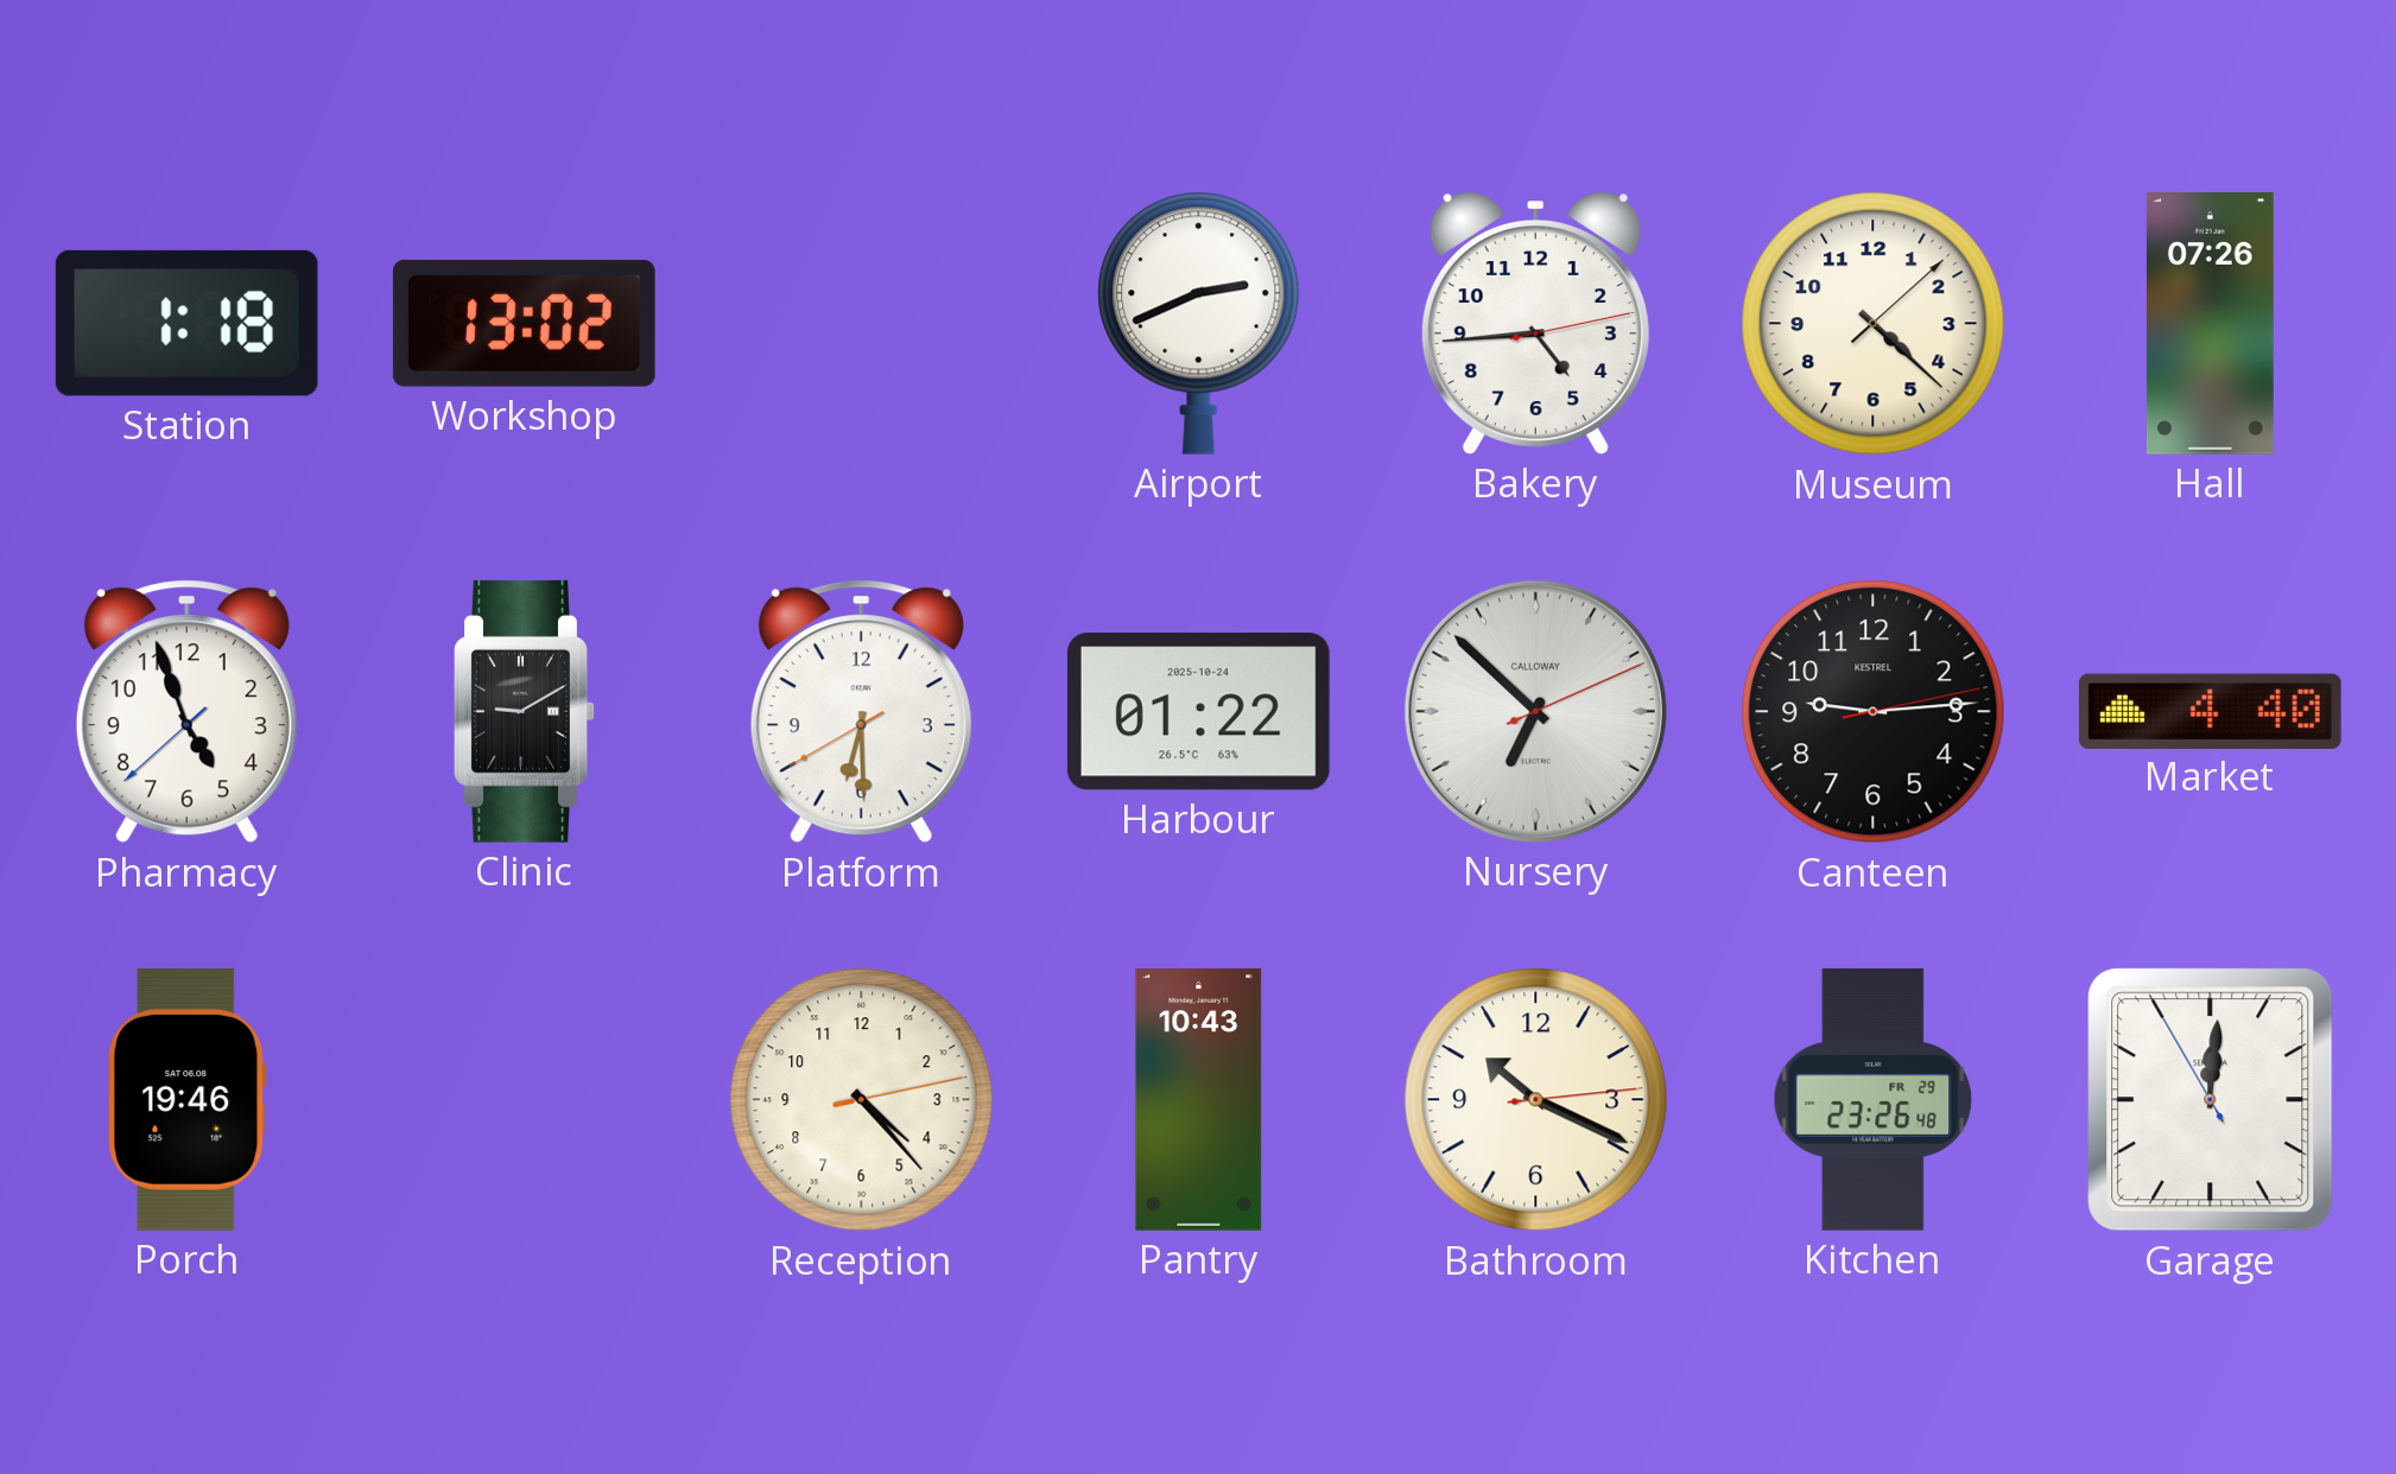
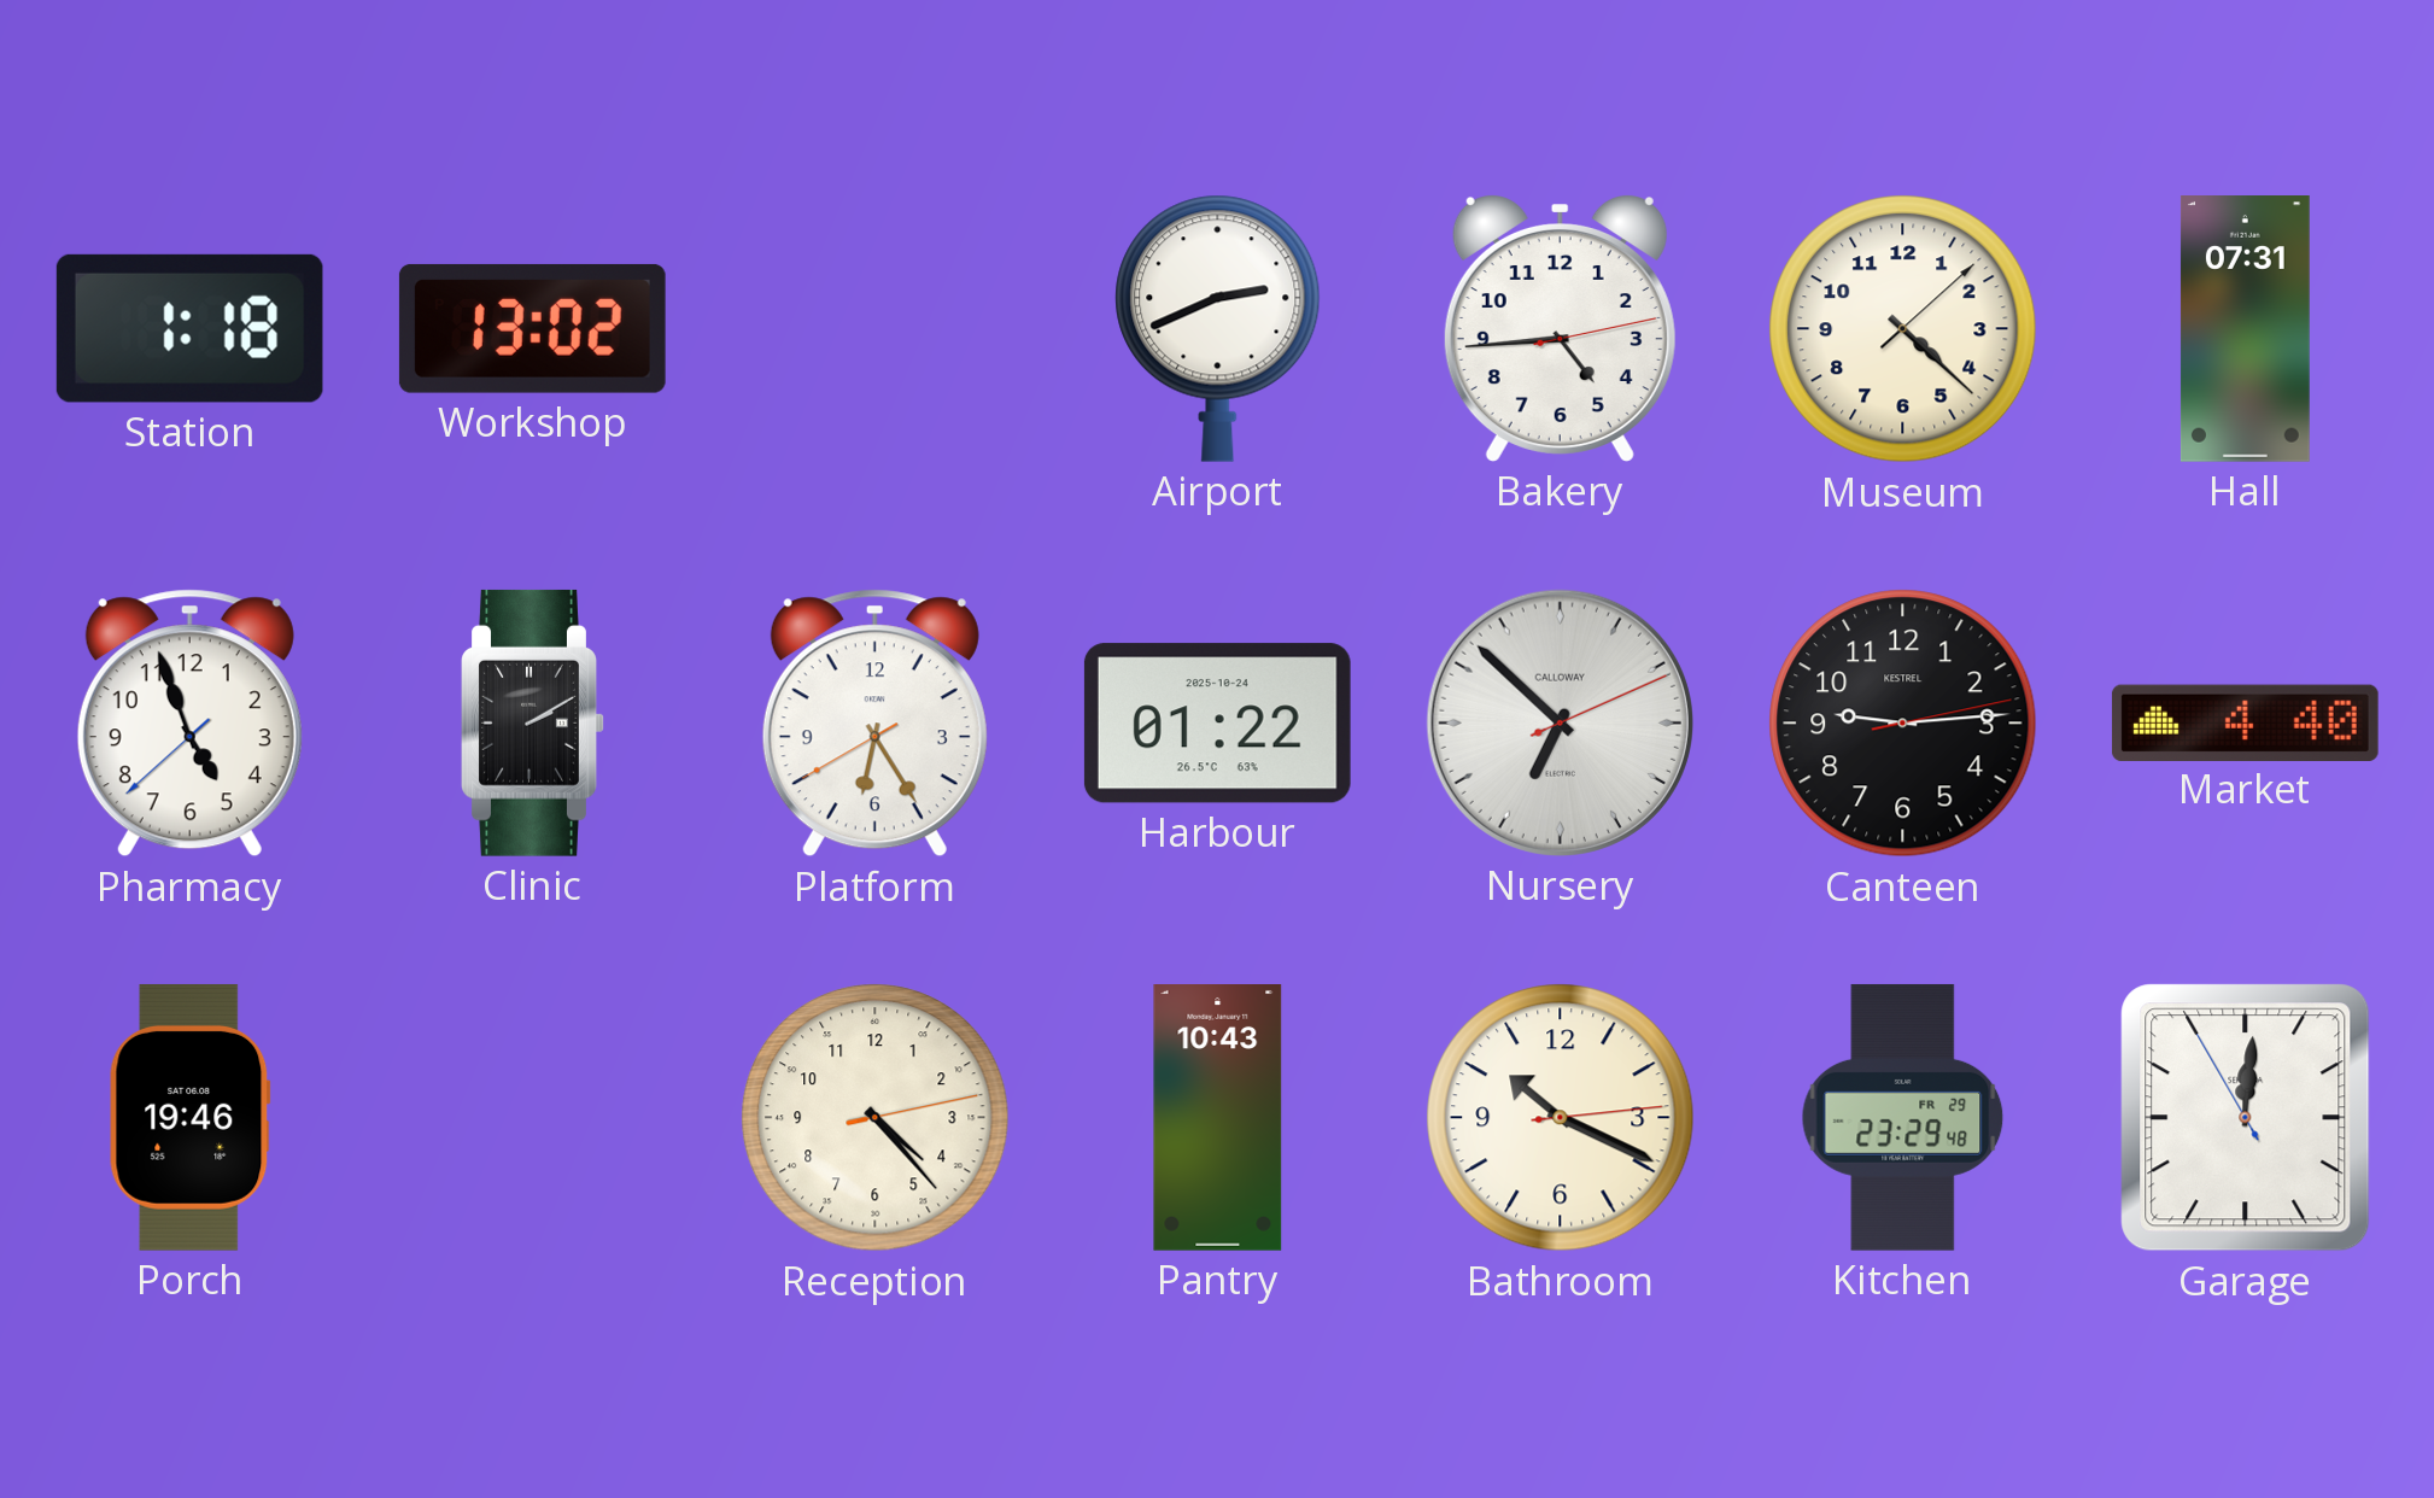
Hall: 07:26 -> 07:31
Clinic: 9:10 -> 2:10
Platform: 6:29 -> 6:24
Kitchen: 23:26 -> 23:29
